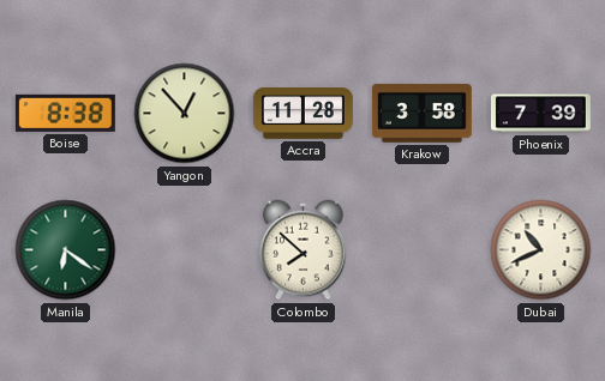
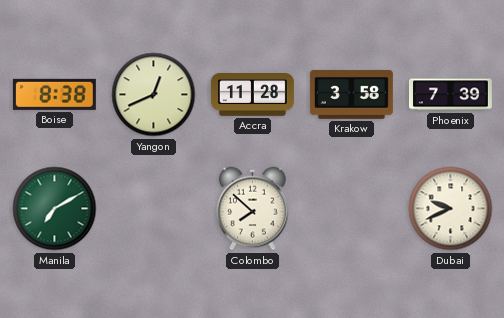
Yangon: 12:53 -> 12:41
Manila: 6:21 -> 7:10
Dubai: 10:41 -> 9:41
